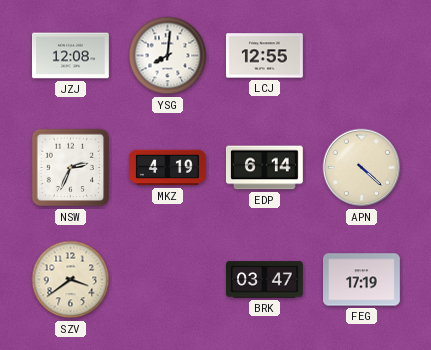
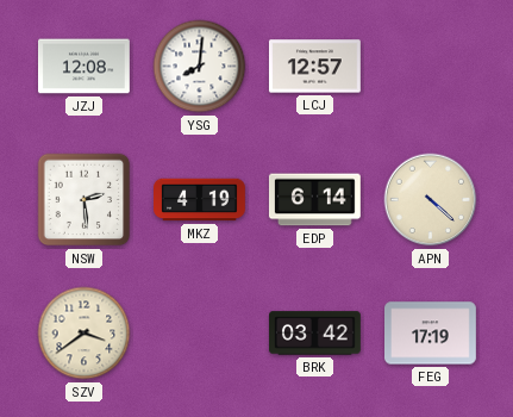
LCJ: 12:55 -> 12:57
NSW: 2:34 -> 2:29
BRK: 03:47 -> 03:42
